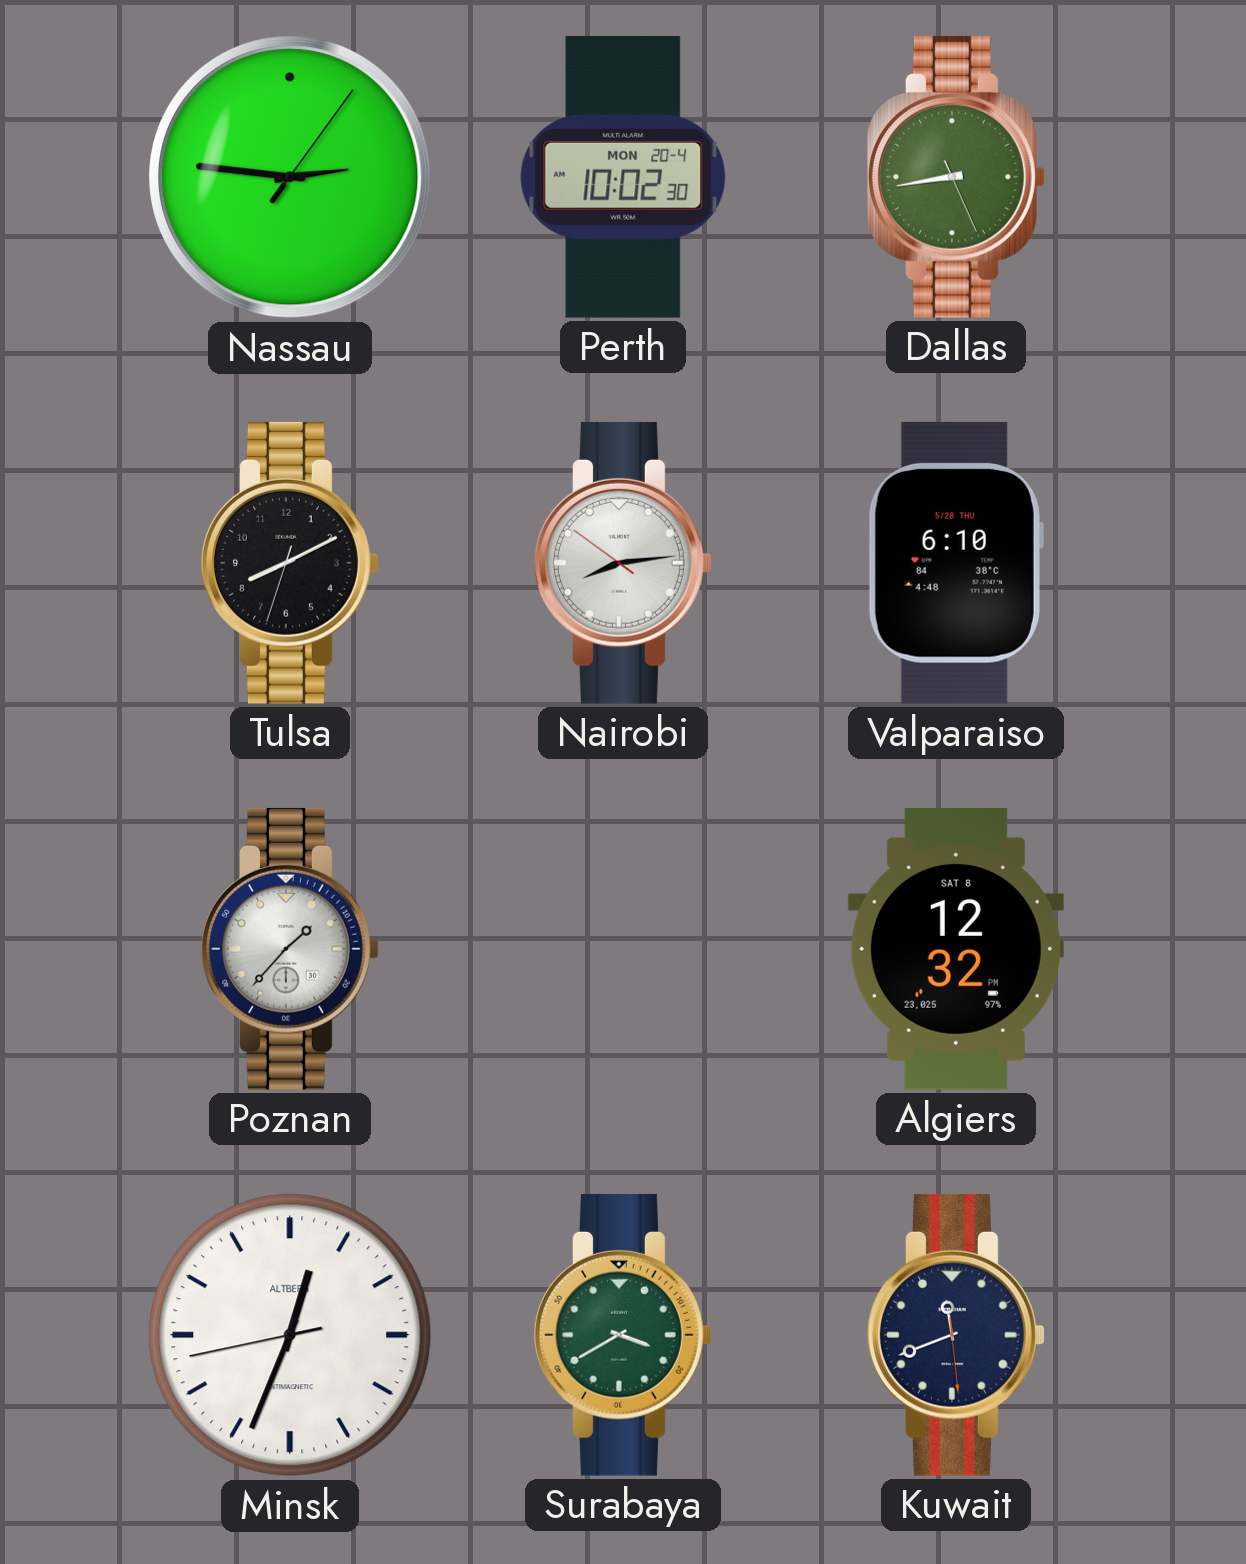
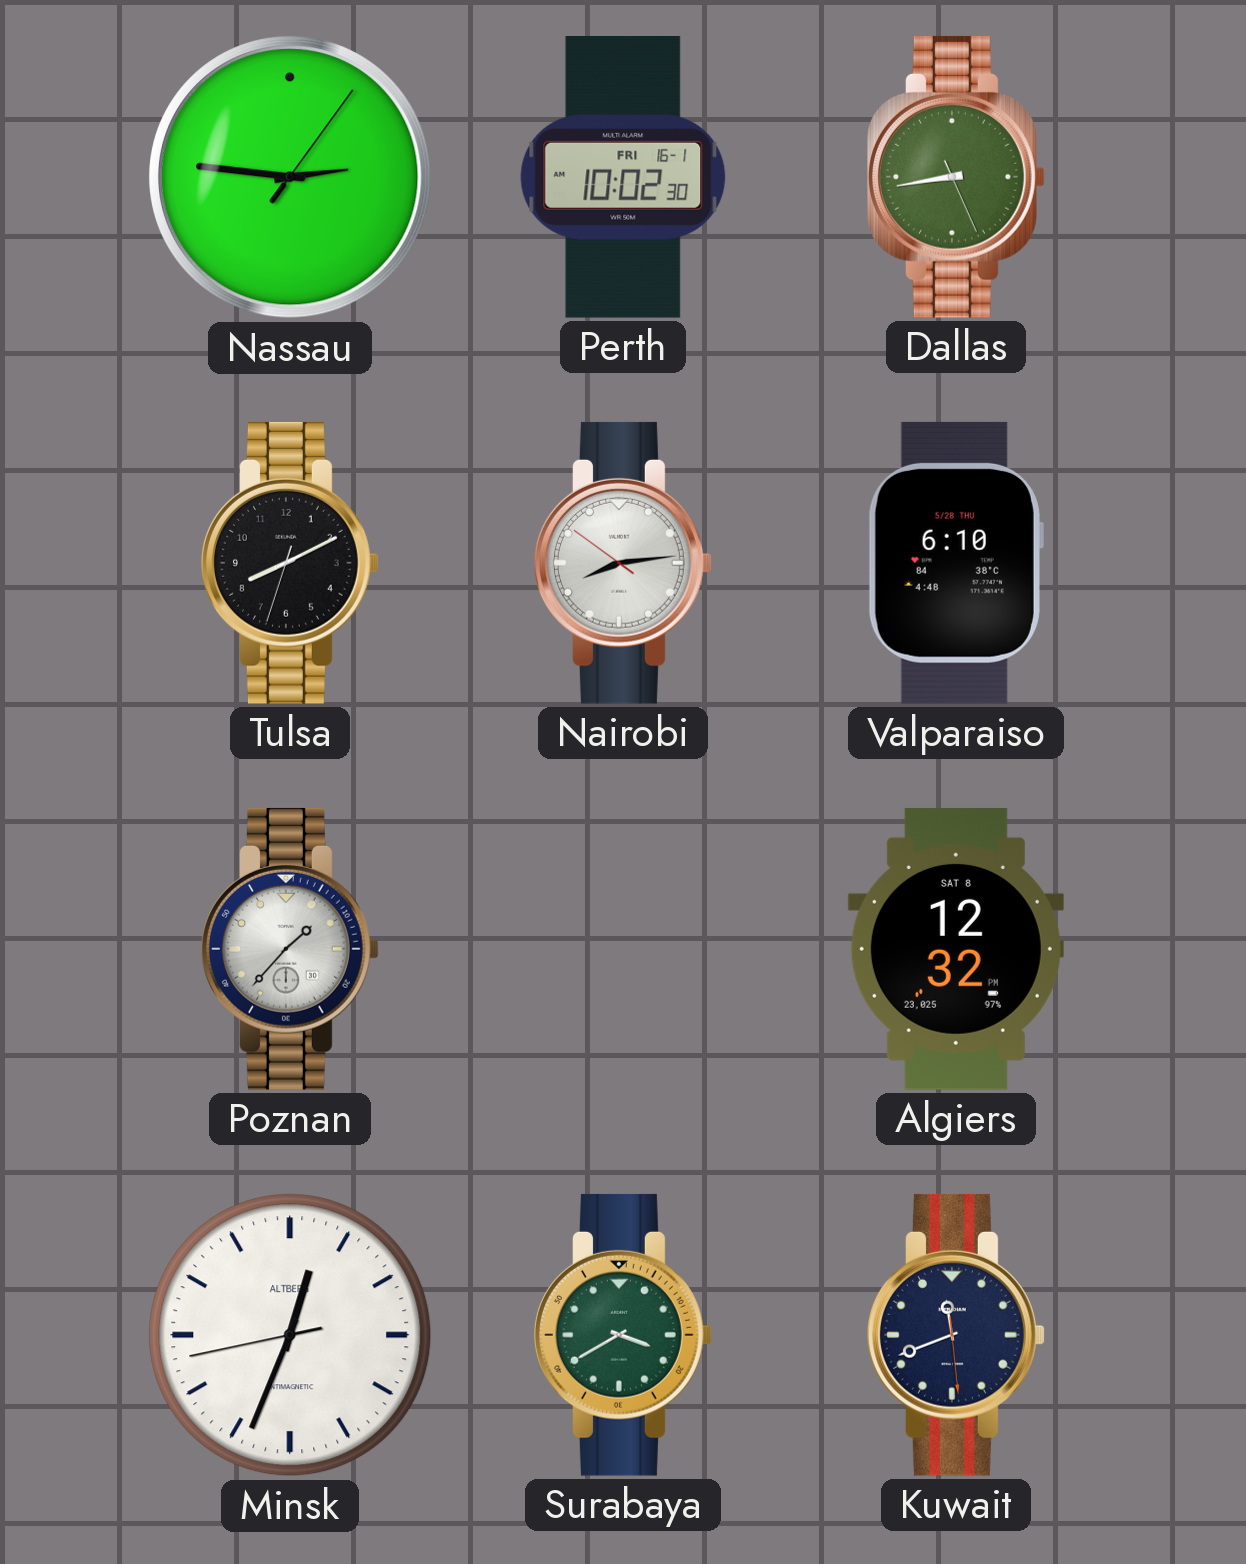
Perth date: MON 20-4 -> FRI 16-1
